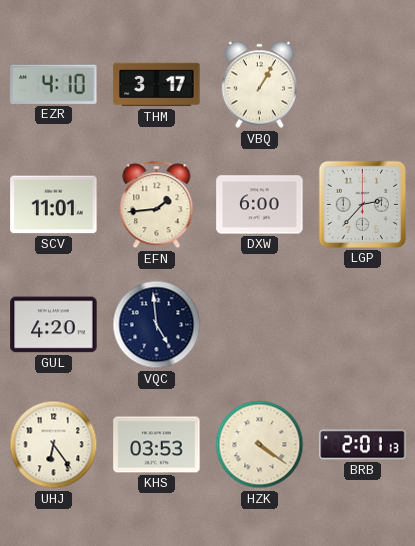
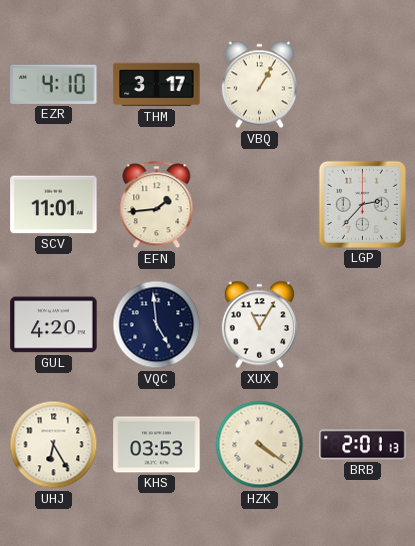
DXW: 6:00 -> none
XUX: none -> 11:05
UHJ: 6:24 -> 6:25
